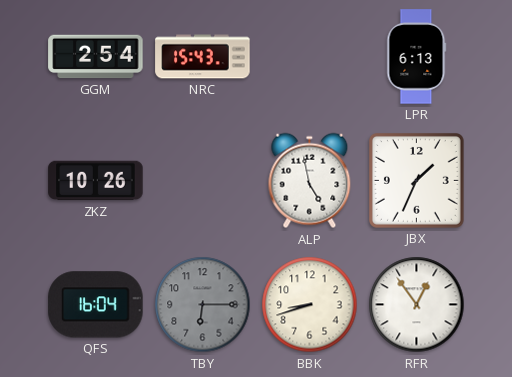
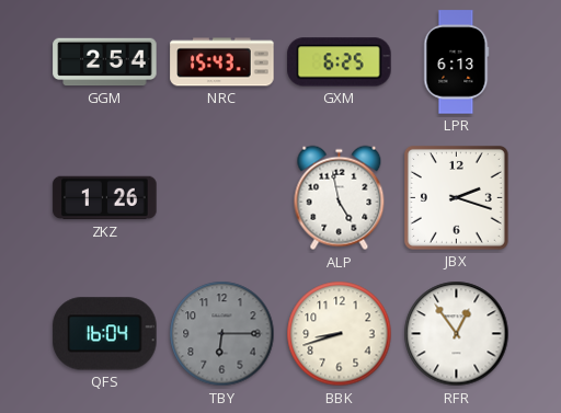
GXM: none -> 6:25
ZKZ: 10:26 -> 1:26
JBX: 1:34 -> 2:18
